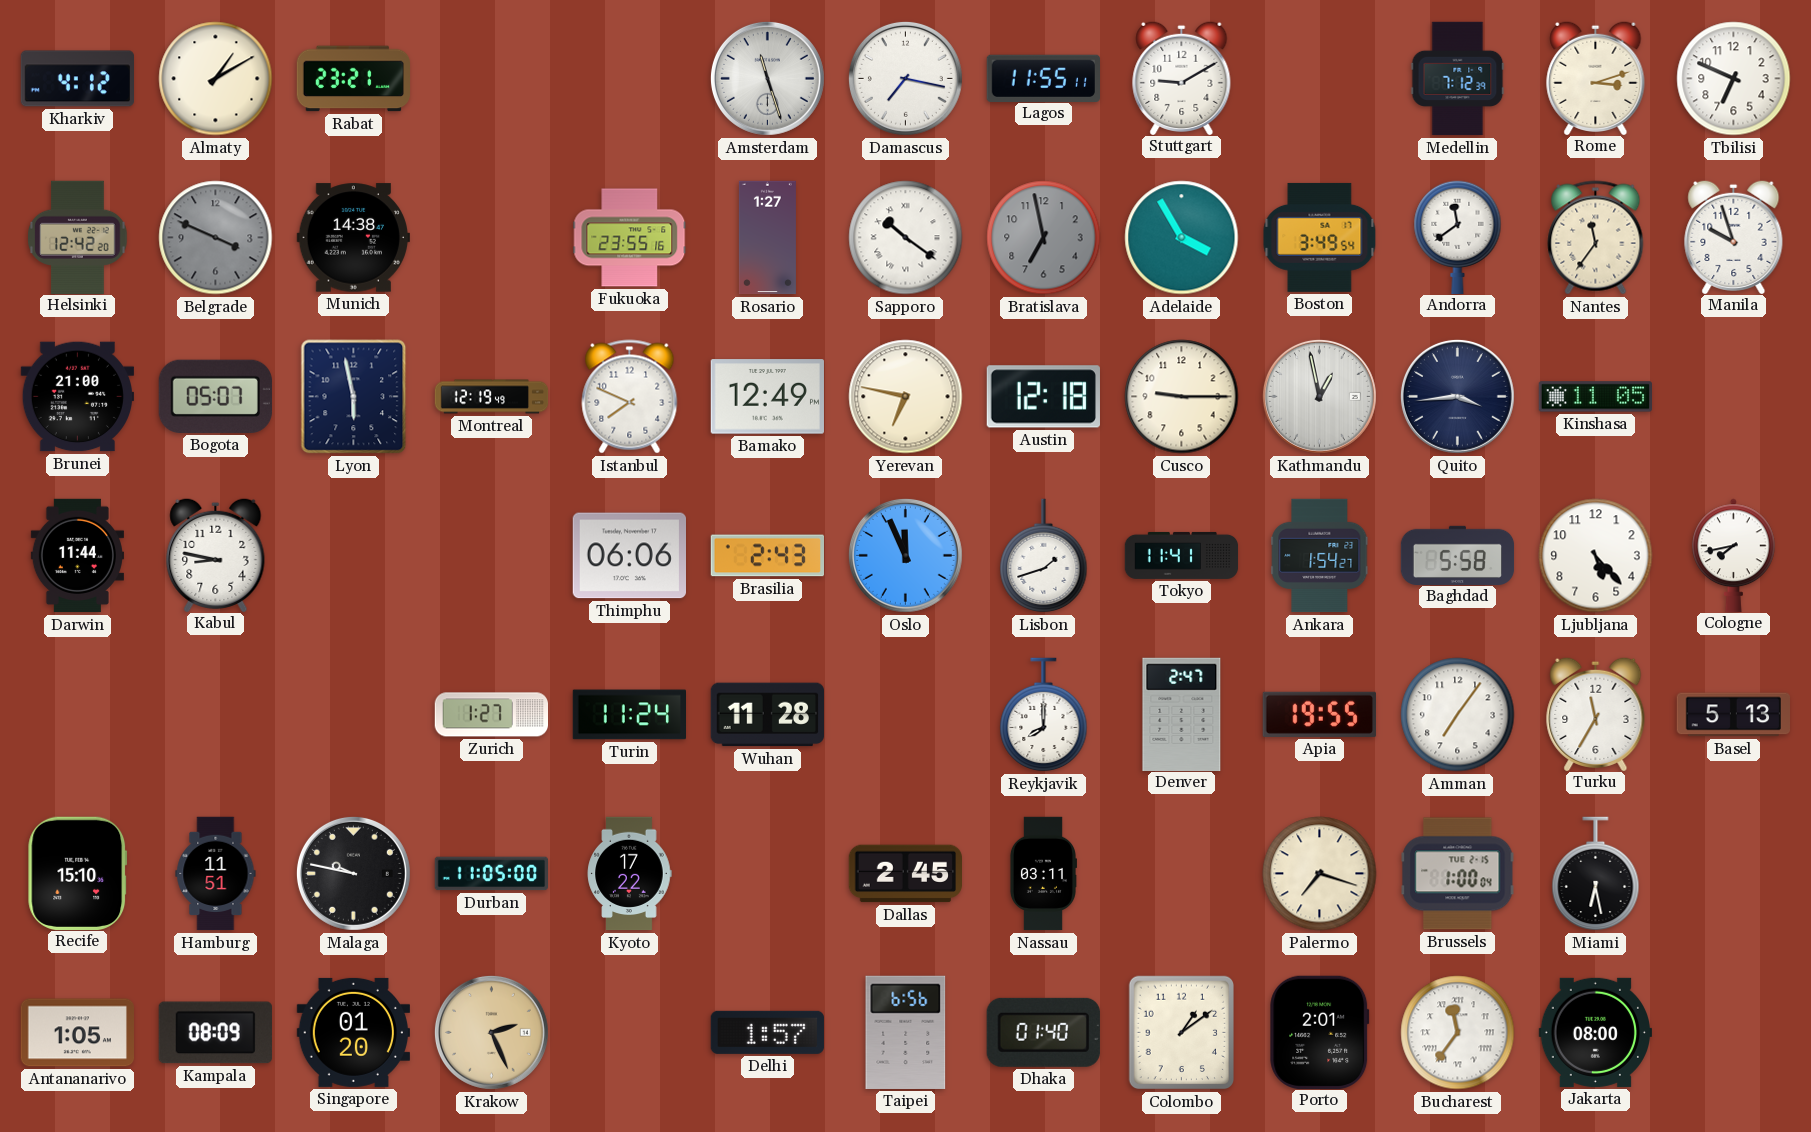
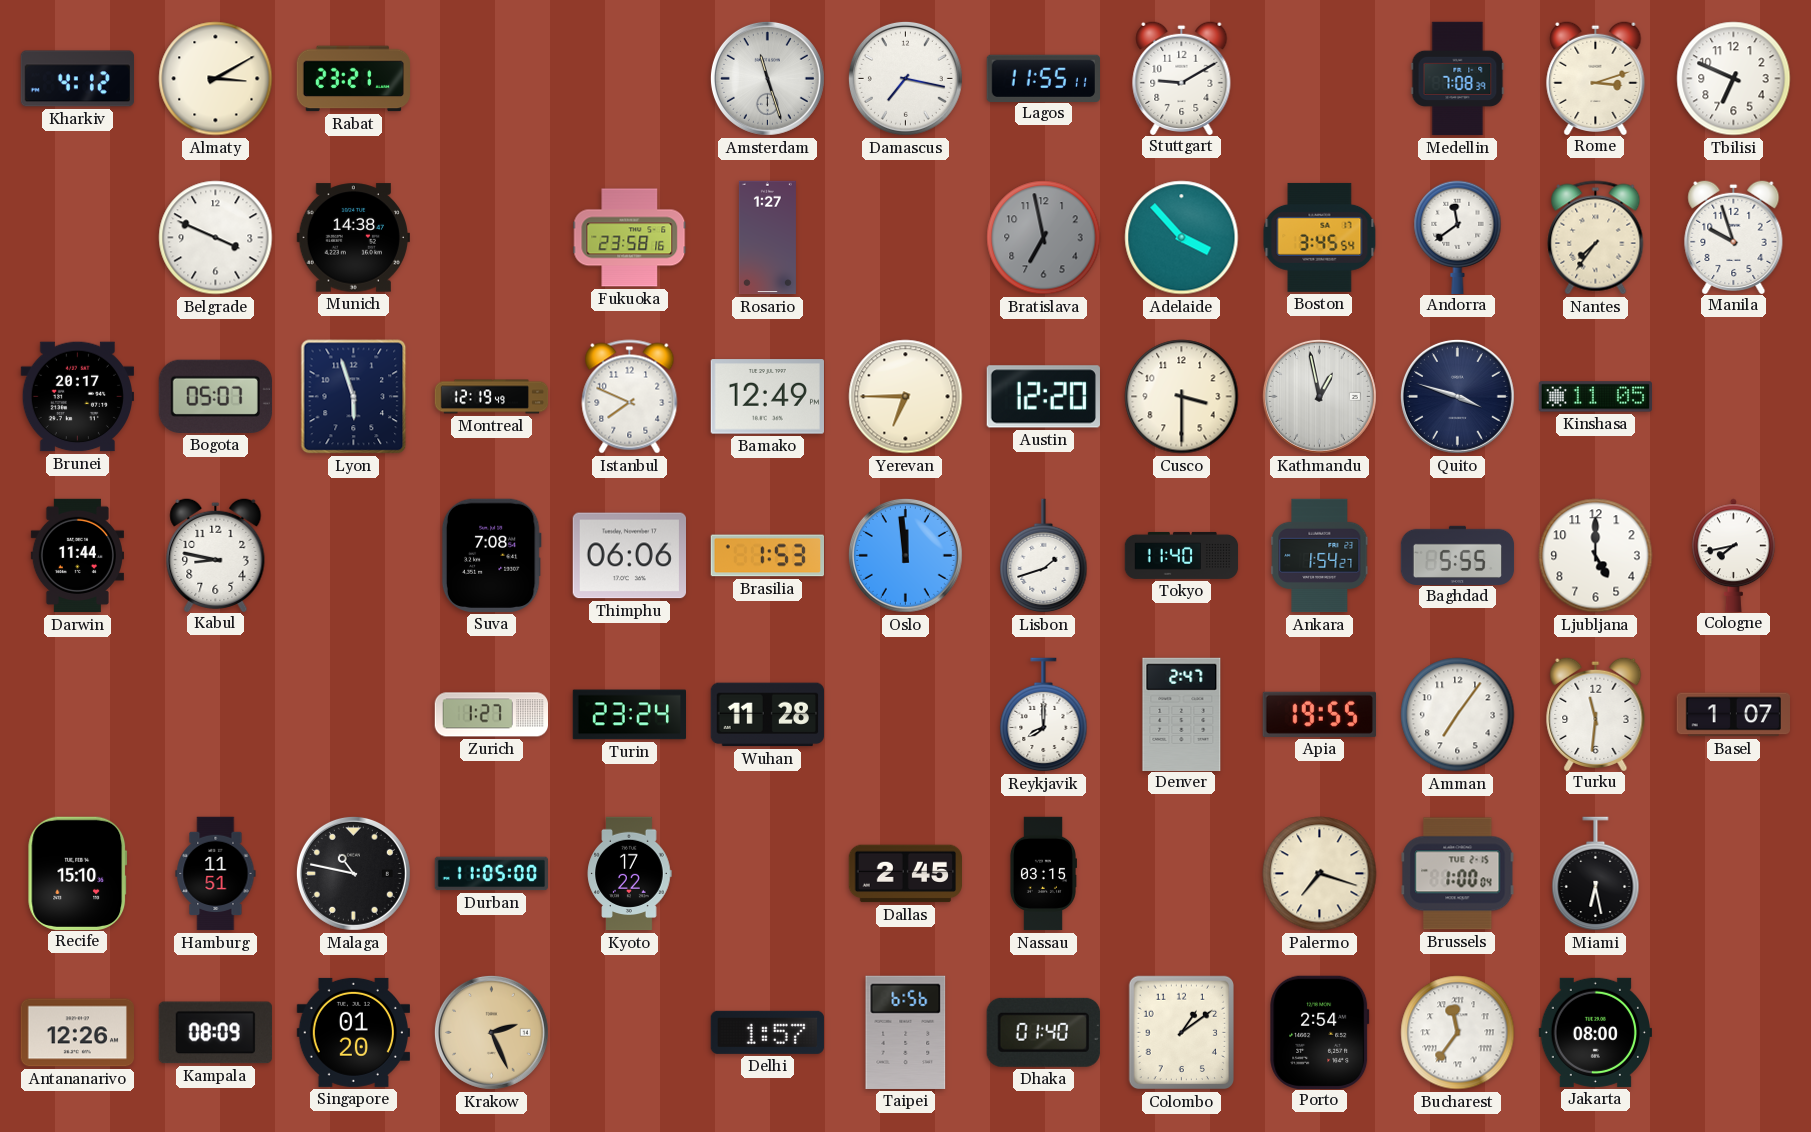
Almaty: 1:10 -> 3:10
Medellin: 7:12 -> 7:08
Helsinki: 12:42 -> none
Belgrade dial: grey -> white
Fukuoka: 23:55 -> 23:58
Sapporo: 10:21 -> none
Adelaide: 3:55 -> 3:53
Boston: 3:49 -> 3:45
Nantes: 11:36 -> 7:36
Brunei: 21:00 -> 20:17
Lyon: 5:58 -> 5:57
Yerevan: 6:47 -> 6:45
Austin: 12:18 -> 12:20
Cusco: 9:15 -> 3:30
Quito: 3:44 -> 3:48
Suva: none -> 7:08
Brasilia: 2:43 -> 1:53
Oslo: 11:56 -> 11:59
Tokyo: 11:41 -> 11:40
Baghdad: 5:58 -> 5:55
Ljubljana: 5:23 -> 5:00
Turin: 11:24 -> 23:24
Turku: 11:35 -> 11:31
Basel: 5:13 -> 1:07
Malaga: 9:47 -> 10:47
Nassau: 03:11 -> 03:15
Antananarivo: 1:05 -> 12:26
Porto: 2:01 -> 2:54
